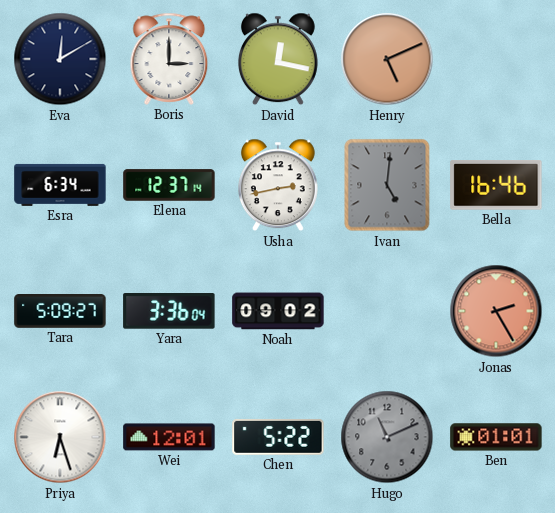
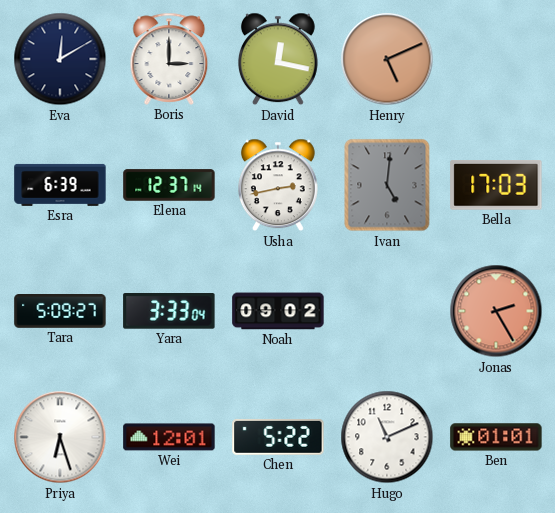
Esra: 6:34 -> 6:39
Bella: 16:46 -> 17:03
Yara: 3:36 -> 3:33
Hugo dial: grey -> white
